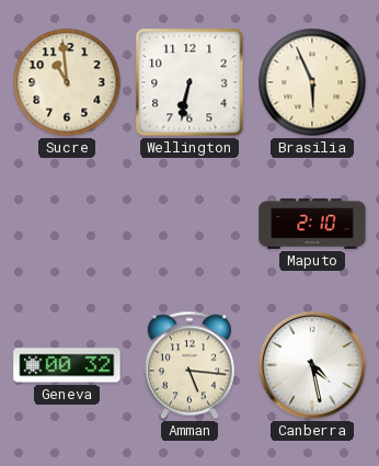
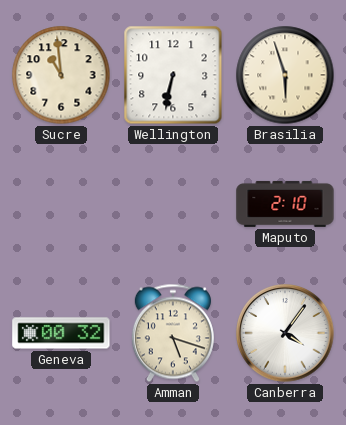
Brasilia: 5:56 -> 5:57
Amman: 5:16 -> 5:18
Canberra: 4:28 -> 4:06
